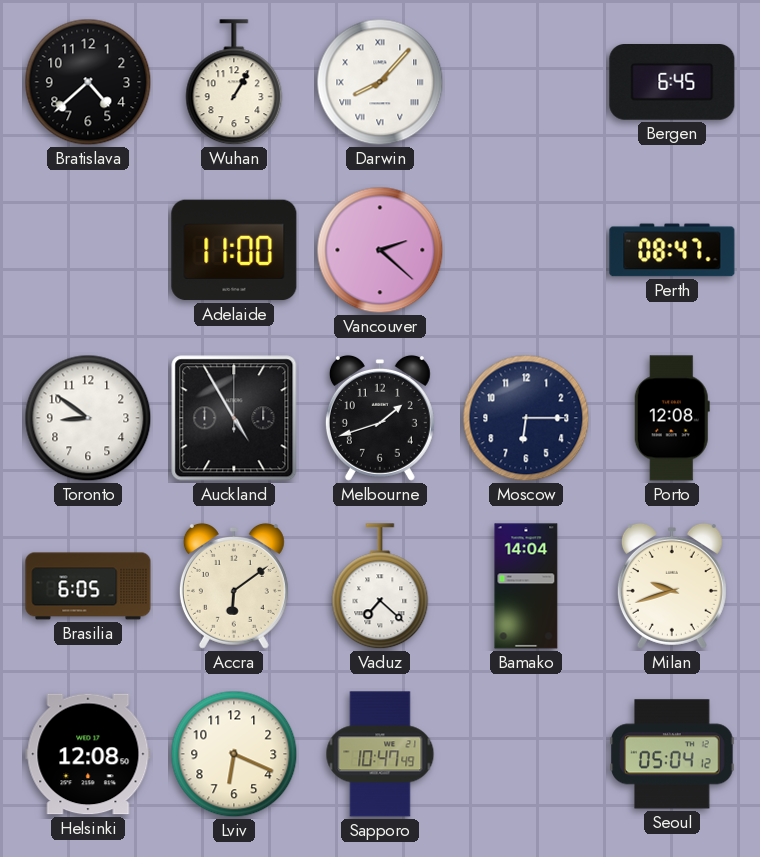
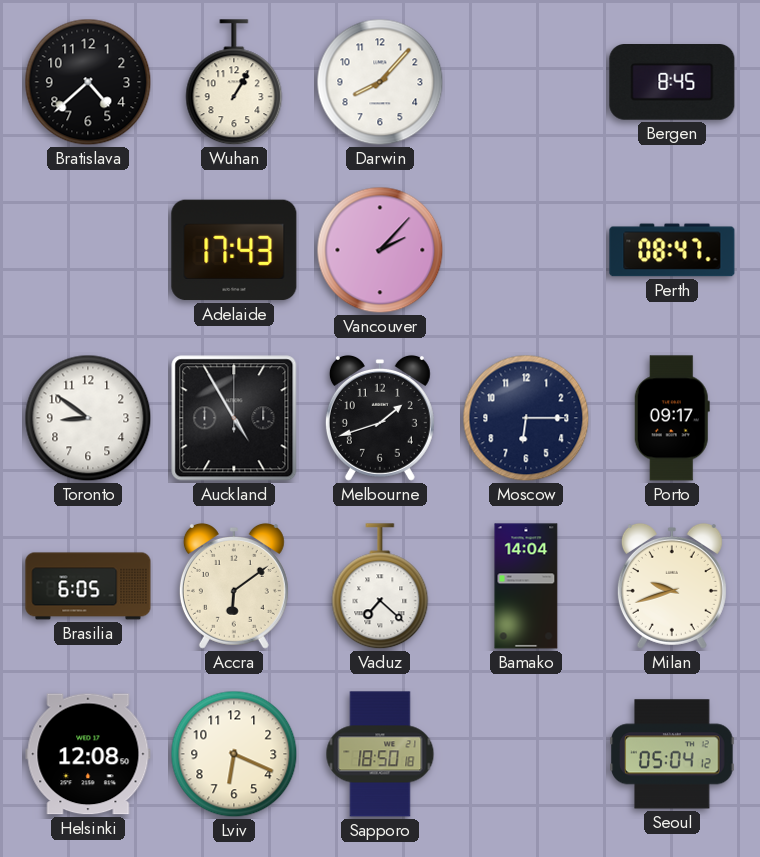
Darwin numerals: Roman -> Arabic
Bergen: 6:45 -> 8:45
Adelaide: 11:00 -> 17:43
Vancouver: 2:22 -> 2:07
Porto: 12:08 -> 09:17
Sapporo: 10:47 -> 18:50
